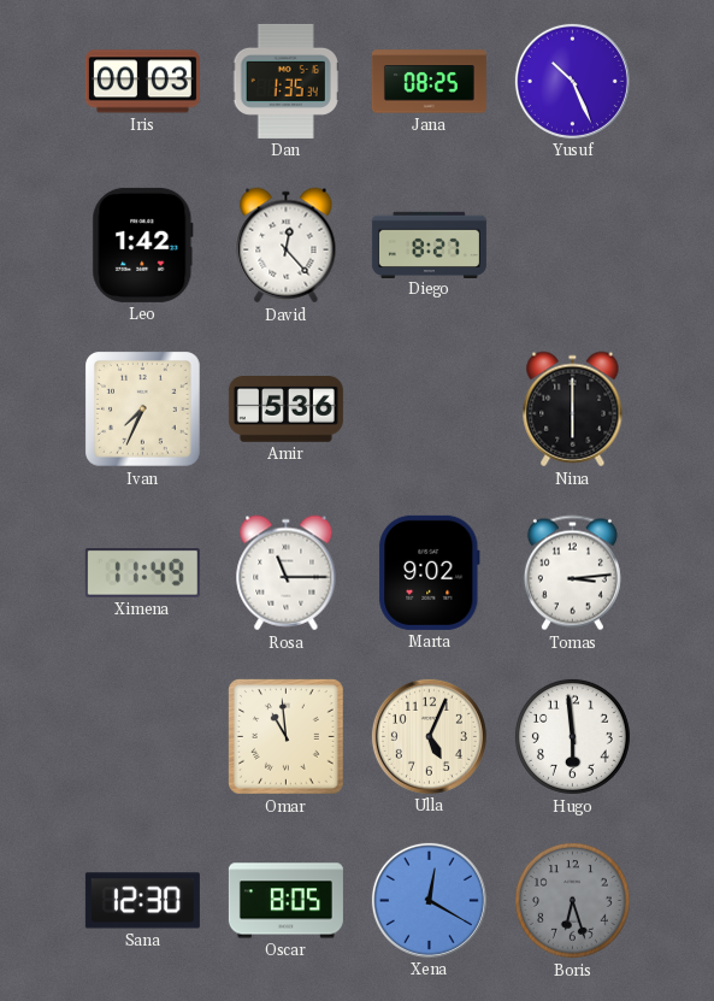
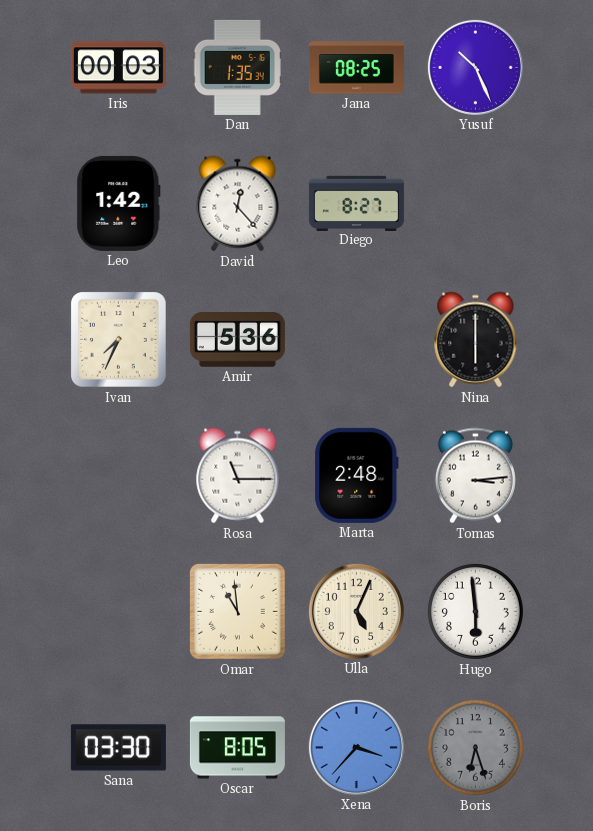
Ximena: 11:49 -> none
Marta: 9:02 -> 2:48
Sana: 12:30 -> 03:30
Xena: 12:20 -> 3:37
